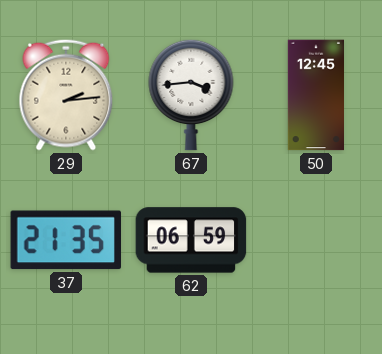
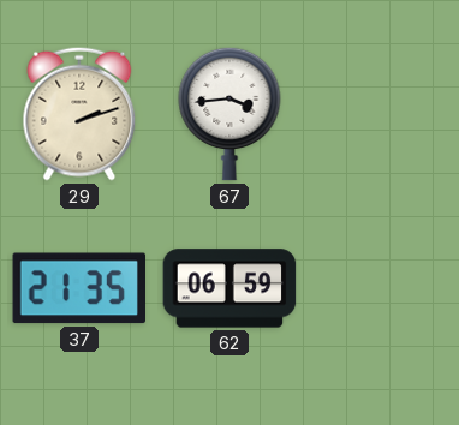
29: 2:14 -> 2:12
50: 12:45 -> none
